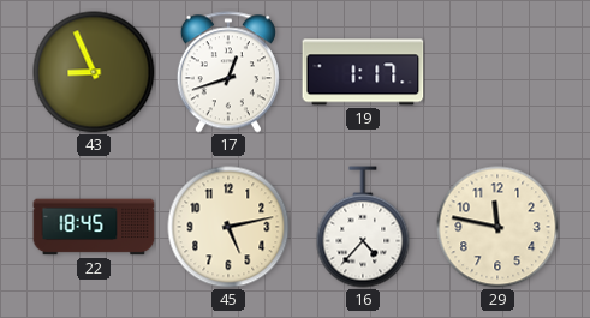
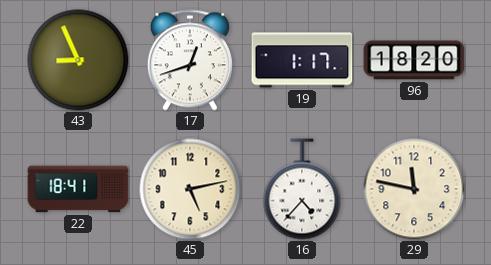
96: none -> 18:20
22: 18:45 -> 18:41
